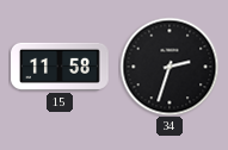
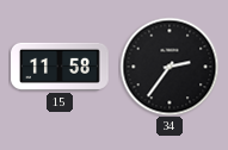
34: 2:33 -> 2:36
